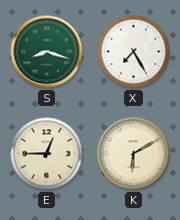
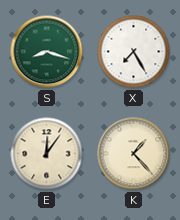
E: 12:45 -> 12:06
K: 6:10 -> 1:23
